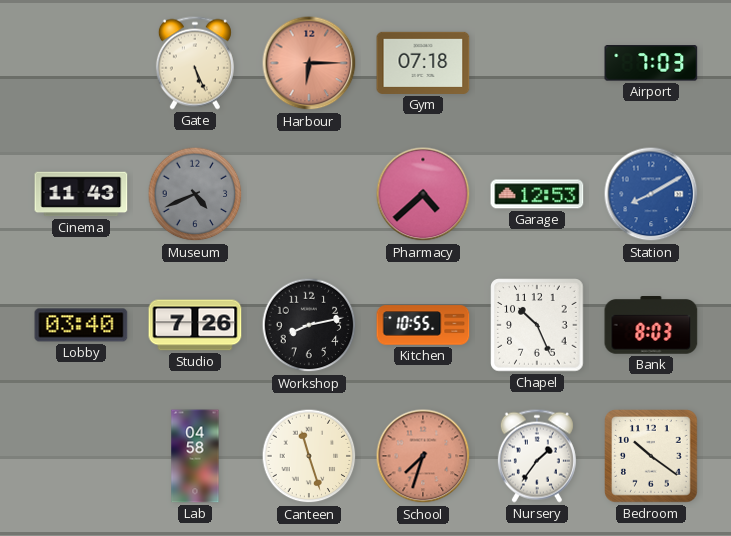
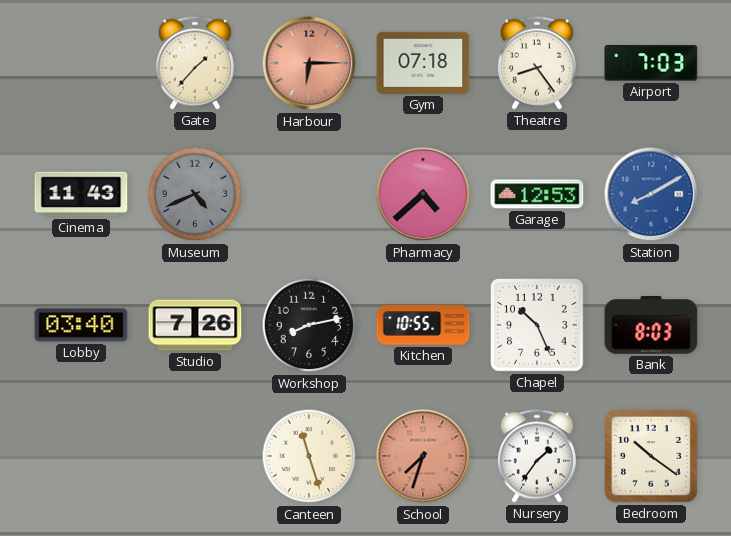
Gate: 5:26 -> 1:37
Theatre: none -> 8:24
Lab: 04:58 -> none
